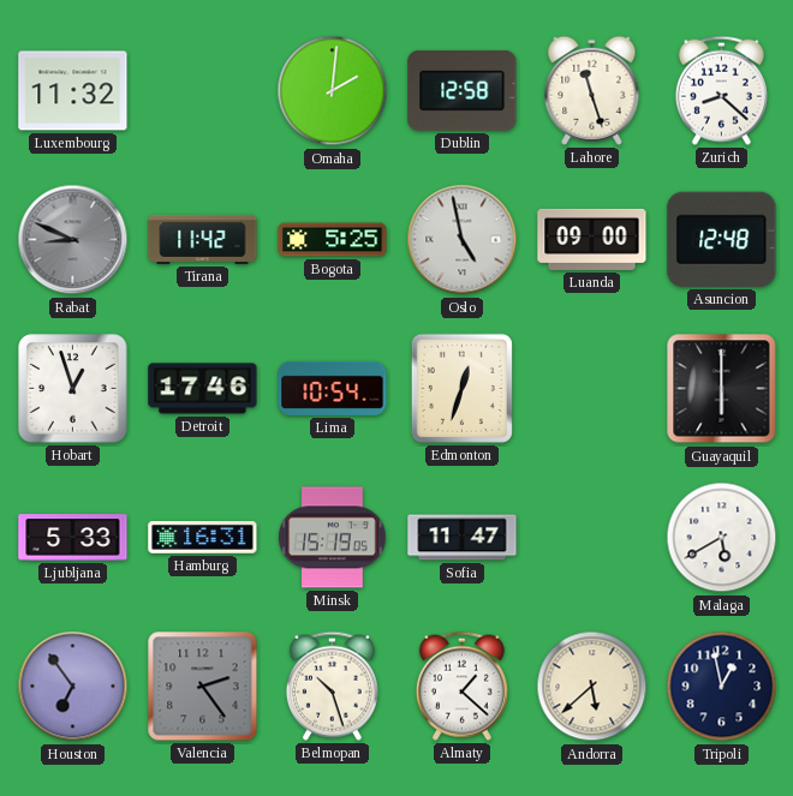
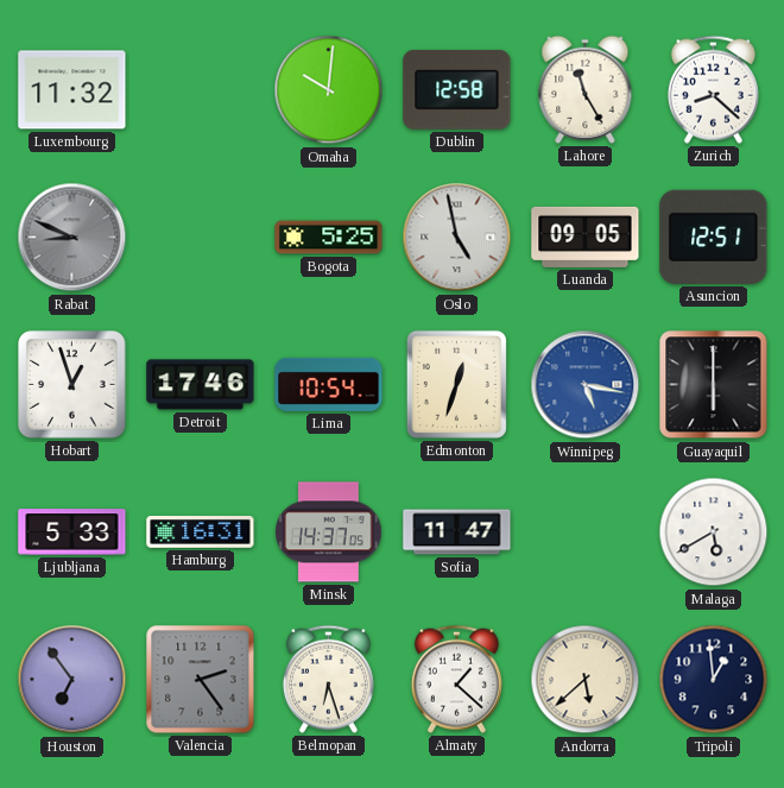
Omaha: 2:01 -> 10:01
Lahore: 11:27 -> 11:25
Tirana: 11:42 -> none
Luanda: 09:00 -> 09:05
Asuncion: 12:48 -> 12:51
Winnipeg: none -> 5:17
Minsk: 15:19 -> 14:37
Belmopan: 10:27 -> 6:27
Tripoli: 12:58 -> 12:59
